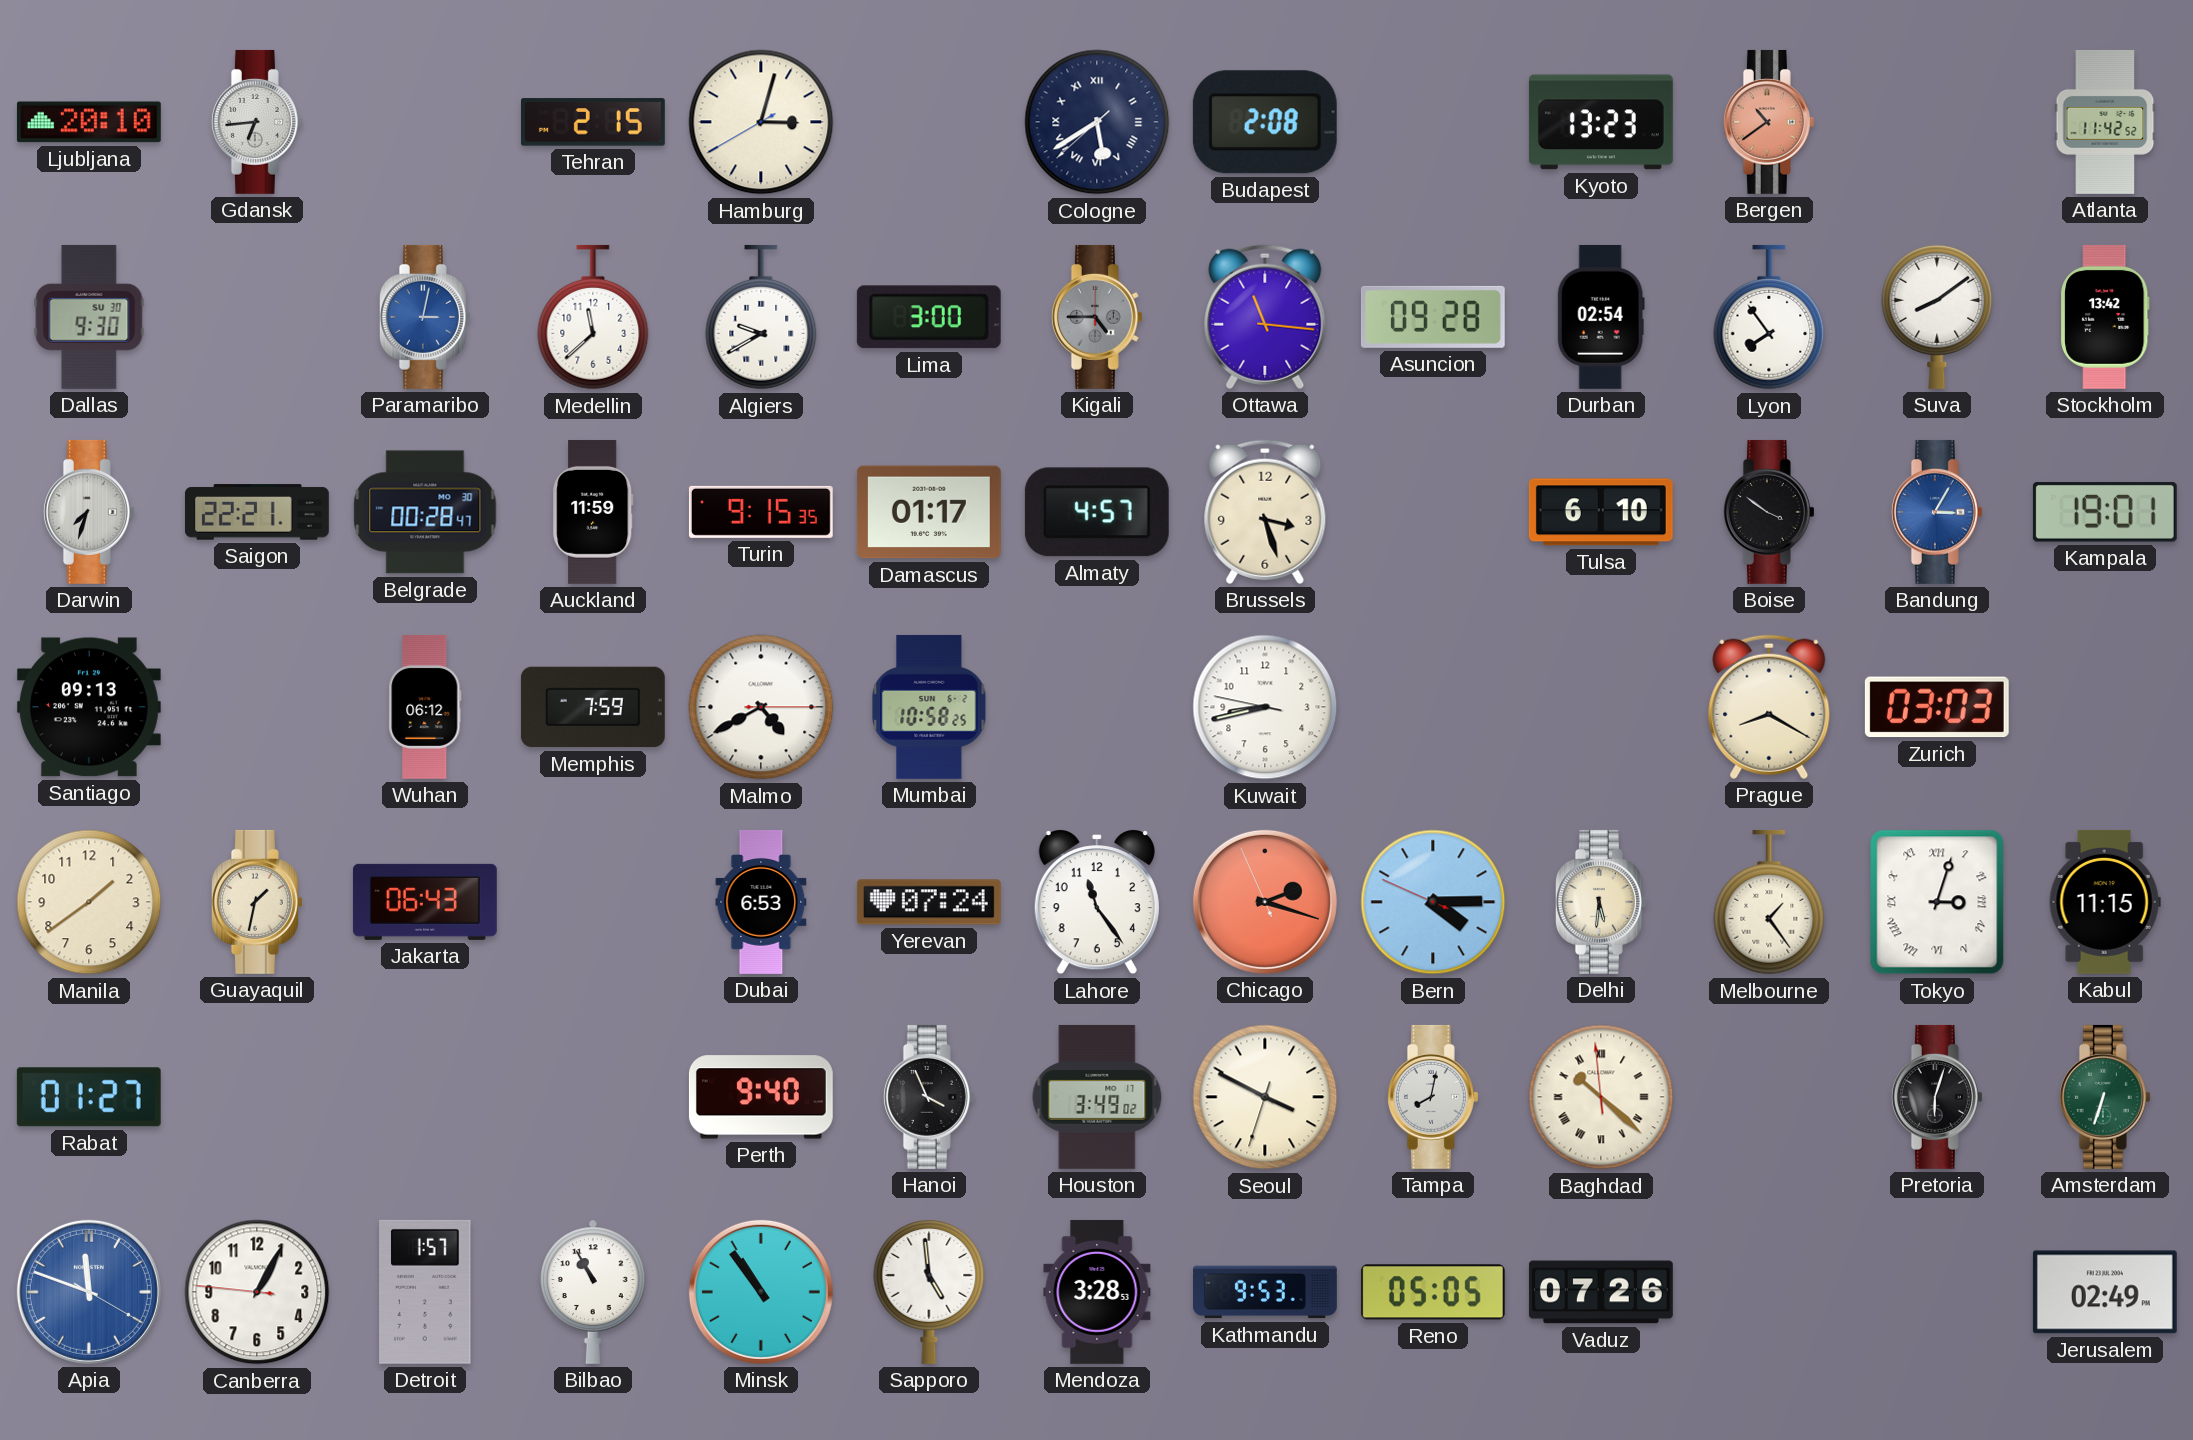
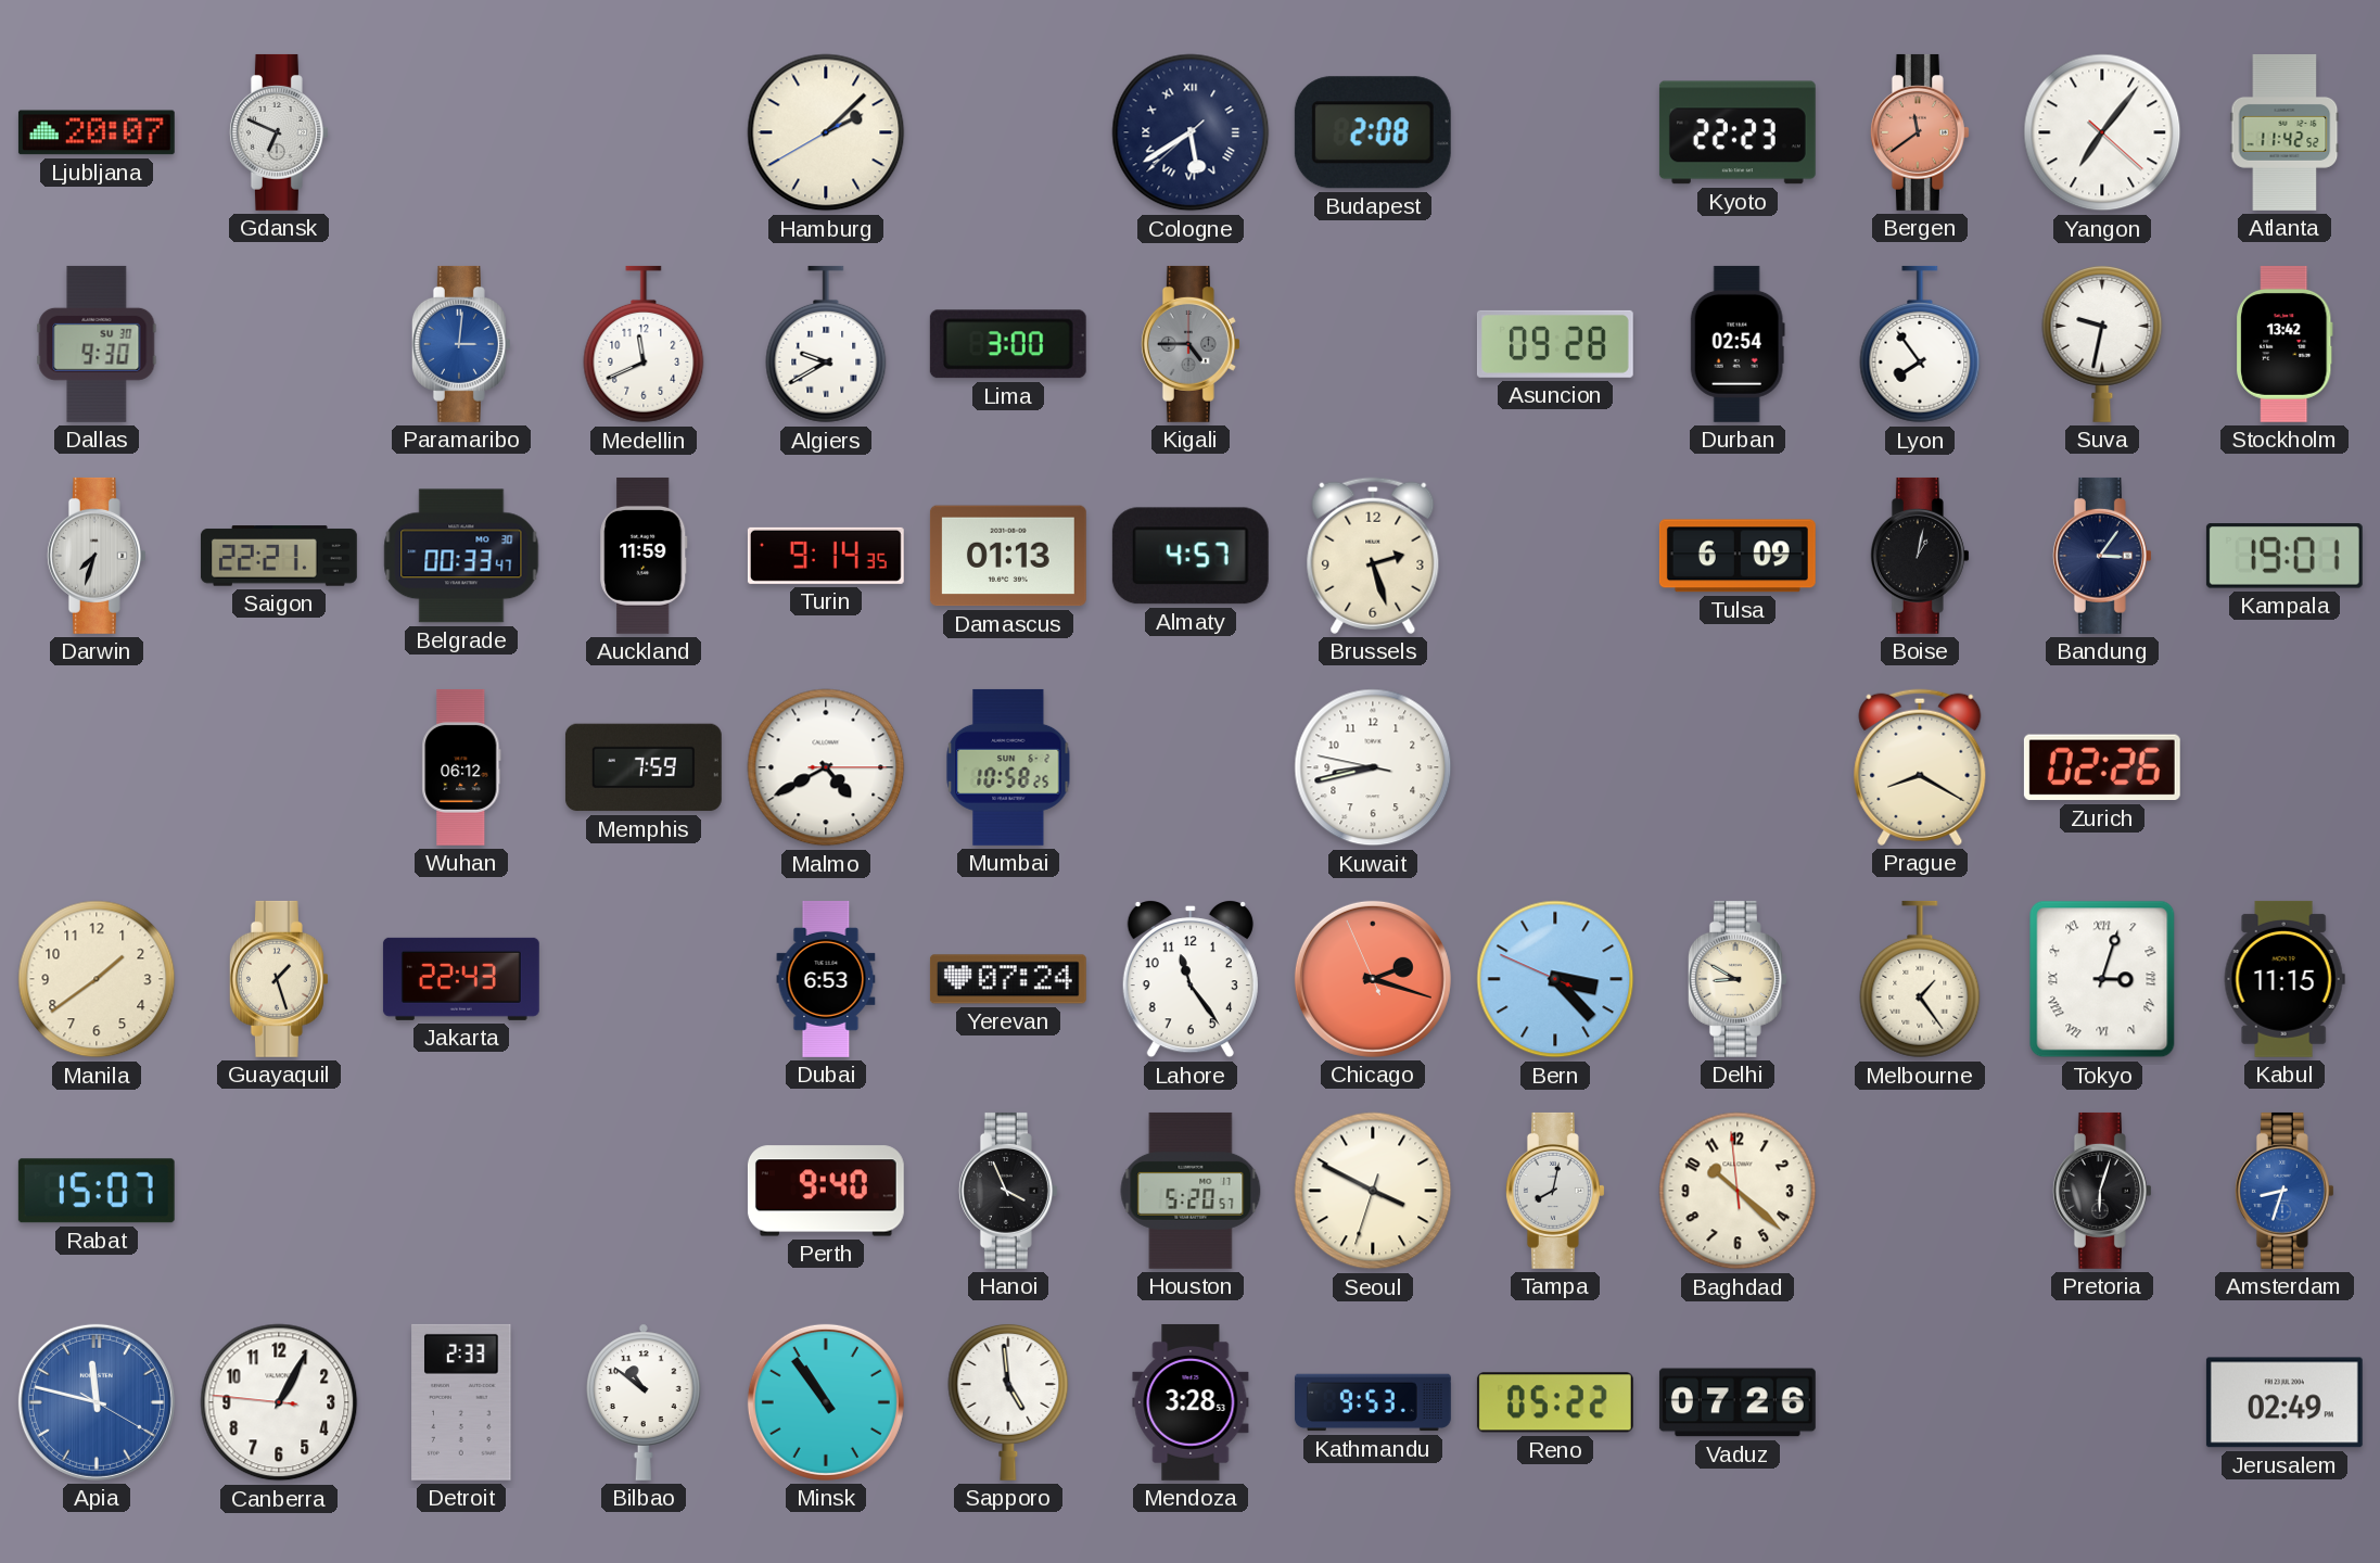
Ljubljana: 20:10 -> 20:07
Gdansk: 6:44 -> 6:49
Tehran: 2:15 -> none
Hamburg: 3:02 -> 2:07
Kyoto: 13:23 -> 22:23
Bergen: 10:39 -> 11:39
Yangon: none -> 7:06
Paramaribo: 3:02 -> 3:01
Medellin: 11:38 -> 11:41
Ottawa: 11:16 -> none
Suva: 8:09 -> 9:32
Belgrade: 00:28 -> 00:33
Turin: 9:15 -> 9:14
Damascus: 01:17 -> 01:13
Brussels: 3:27 -> 2:27
Tulsa: 6:10 -> 6:09
Boise: 3:51 -> 1:02
Bandung: 3:05 -> 3:06
Bandung dial: blue -> navy
Santiago: 09:13 -> none
Zurich: 03:03 -> 02:26
Guayaquil: 1:32 -> 1:27
Jakarta: 06:43 -> 22:43
Bern: 4:14 -> 3:22
Delhi: 5:31 -> 8:50
Rabat: 01:27 -> 15:07
Houston: 3:49 -> 5:20
Baghdad numerals: Roman -> Arabic
Amsterdam: 6:33 -> 8:33
Amsterdam dial: green -> blue
Apia: 11:48 -> 11:47
Detroit: 1:57 -> 2:33
Bilbao: 10:55 -> 10:51
Reno: 05:05 -> 05:22
